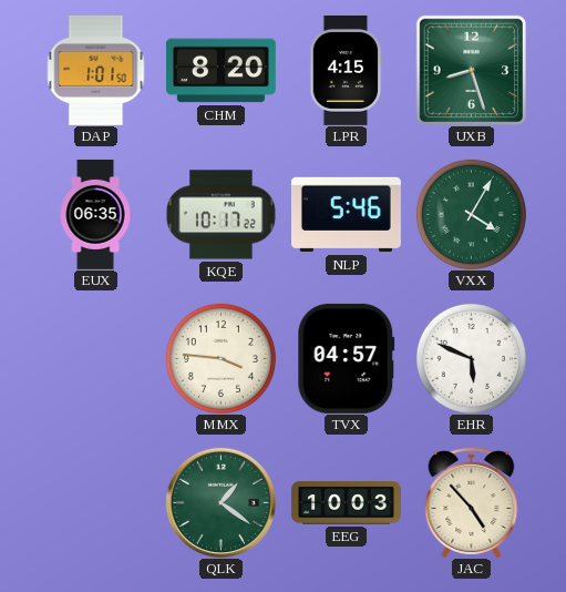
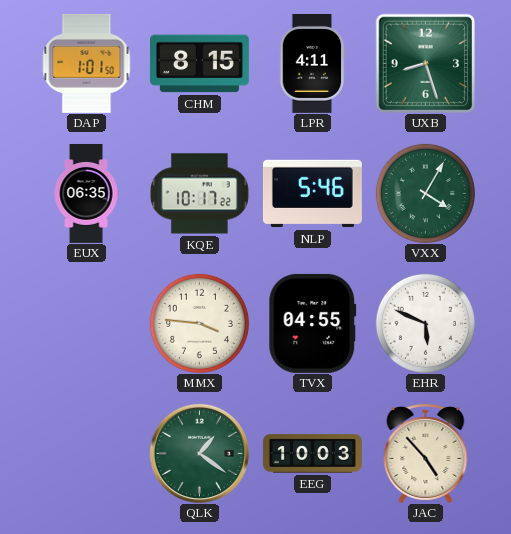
CHM: 8:20 -> 8:15
LPR: 4:15 -> 4:11
TVX: 04:57 -> 04:55
